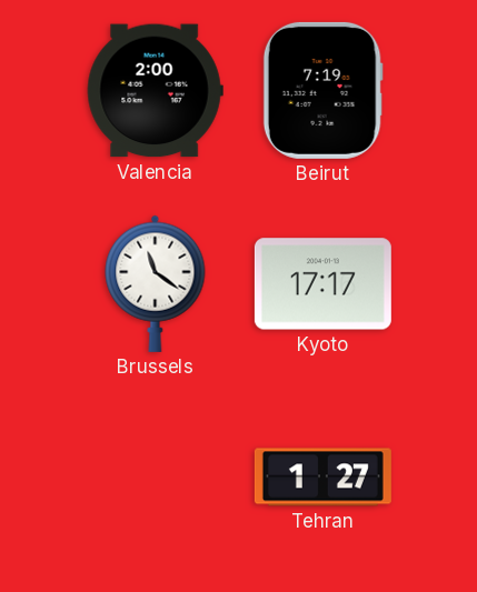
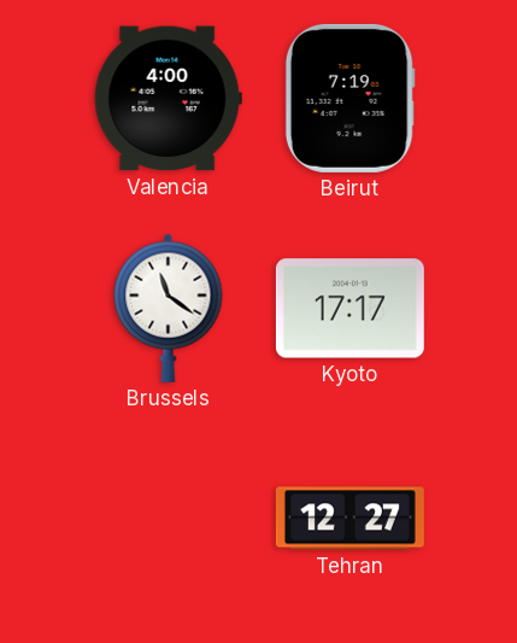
Valencia: 2:00 -> 4:00
Tehran: 1:27 -> 12:27
